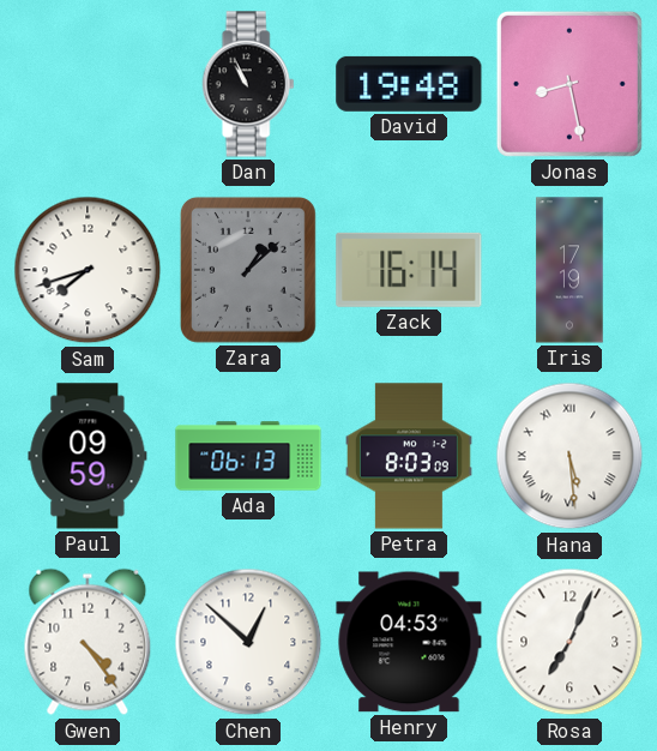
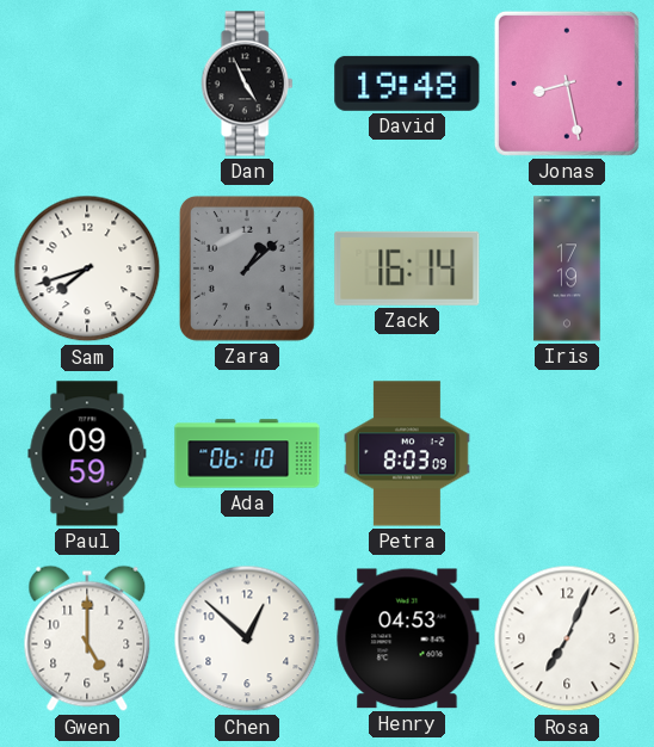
Dan: 10:56 -> 4:56
Ada: 06:13 -> 06:10
Hana: 5:29 -> none
Gwen: 4:24 -> 5:00
